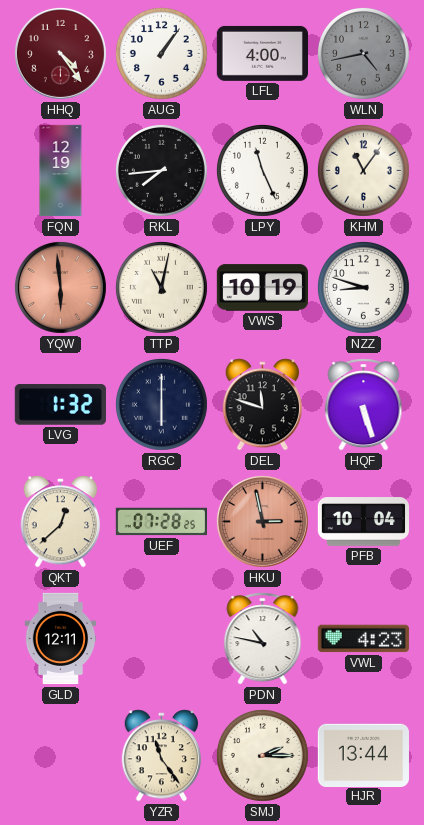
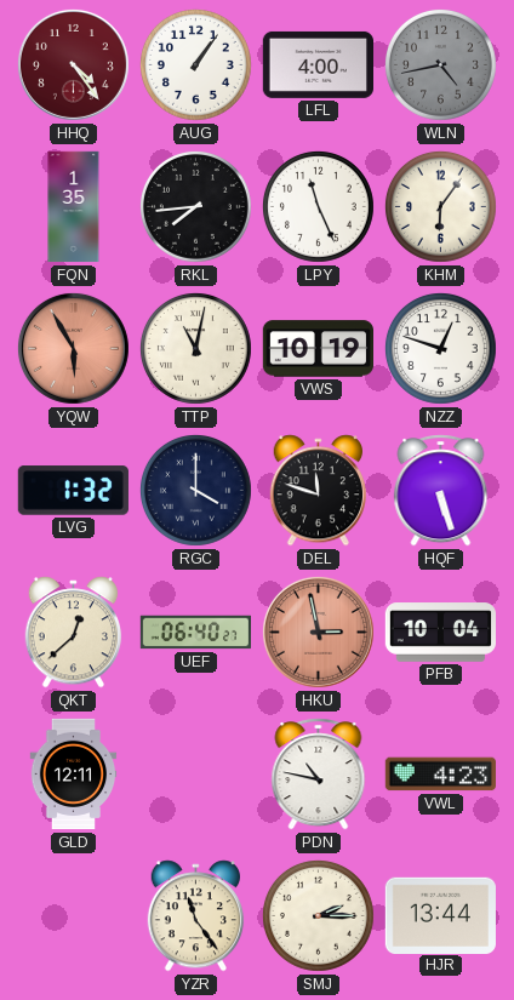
FQN: 12:19 -> 1:35
KHM: 11:06 -> 6:06
YQW: 5:59 -> 5:55
NZZ: 8:48 -> 12:48
RGC: 6:00 -> 4:00
UEF: 07:28 -> 06:40
